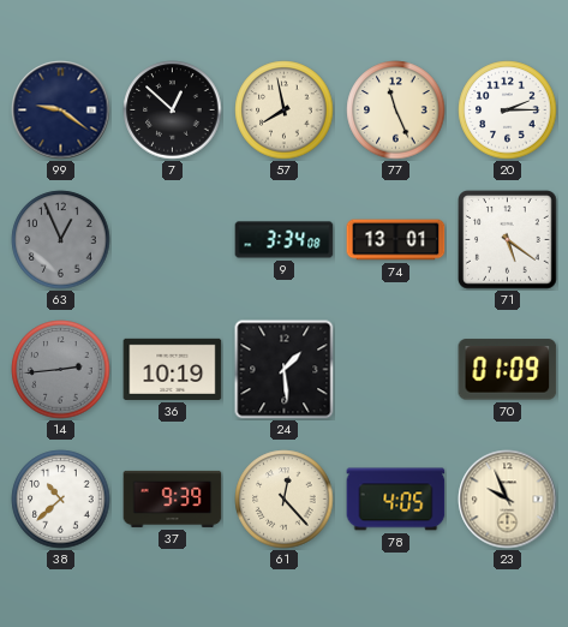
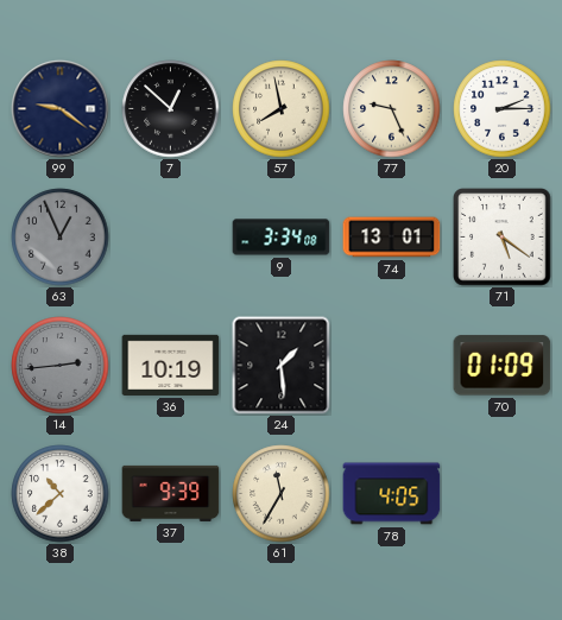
77: 11:26 -> 9:26
61: 12:23 -> 11:35
23: 9:56 -> none
